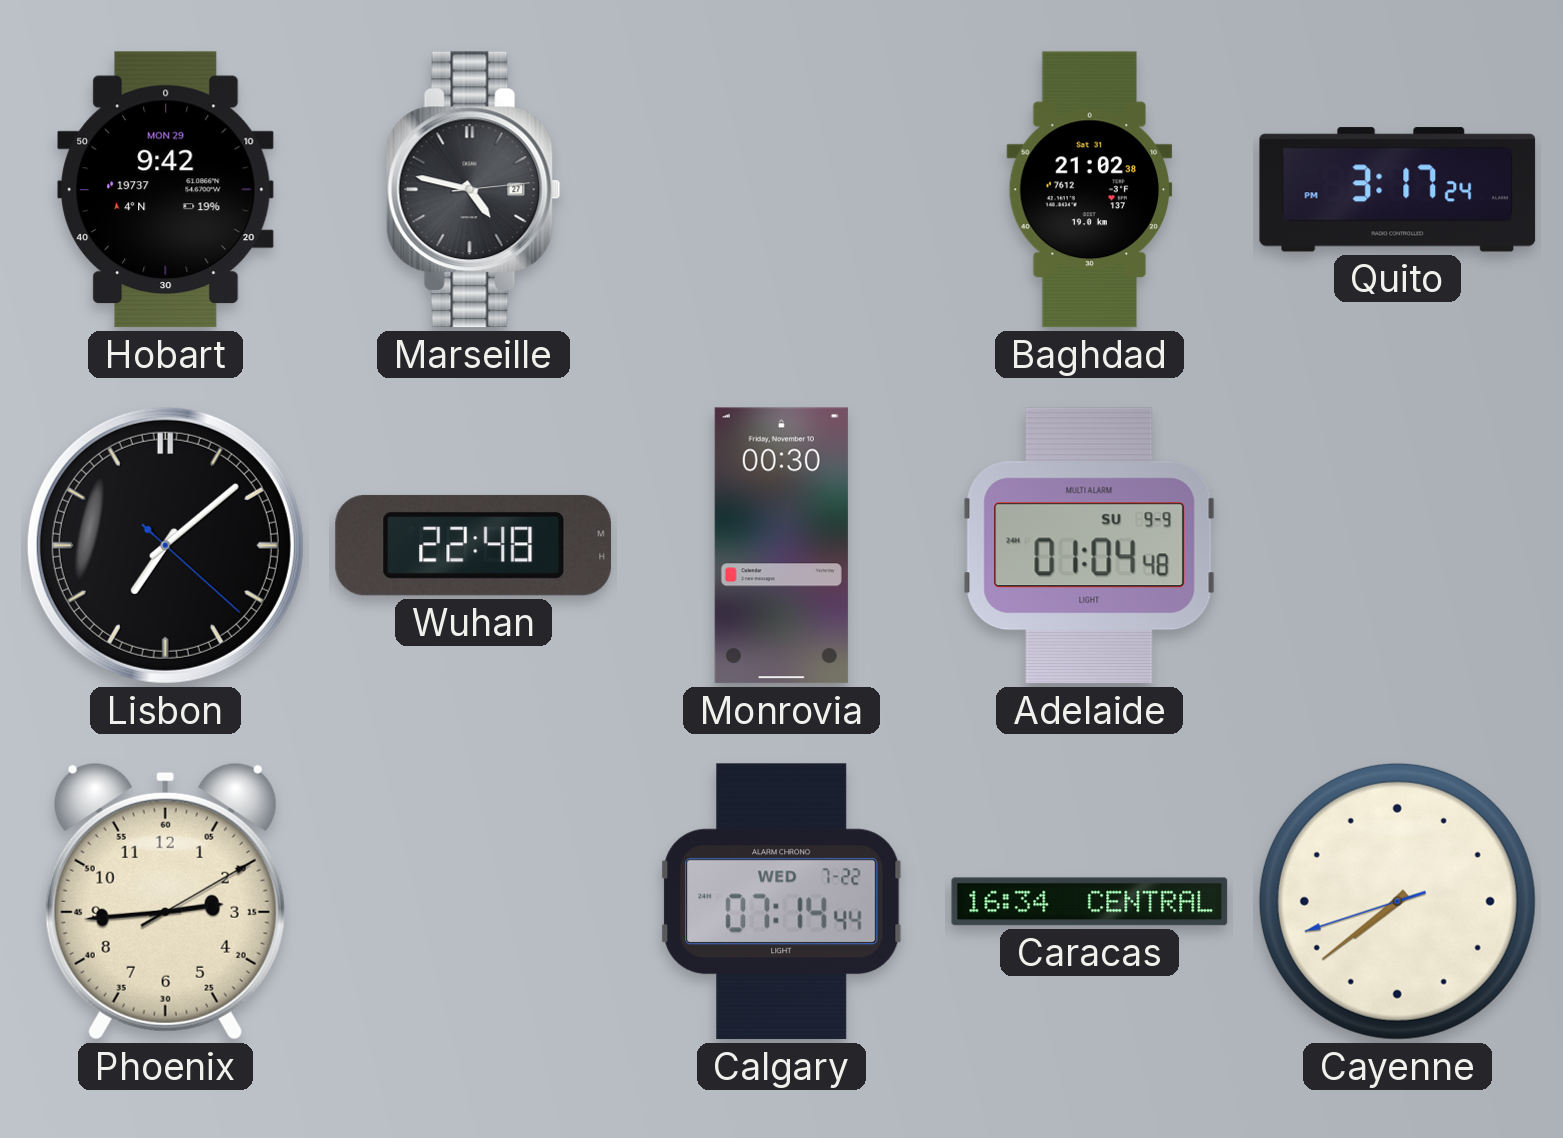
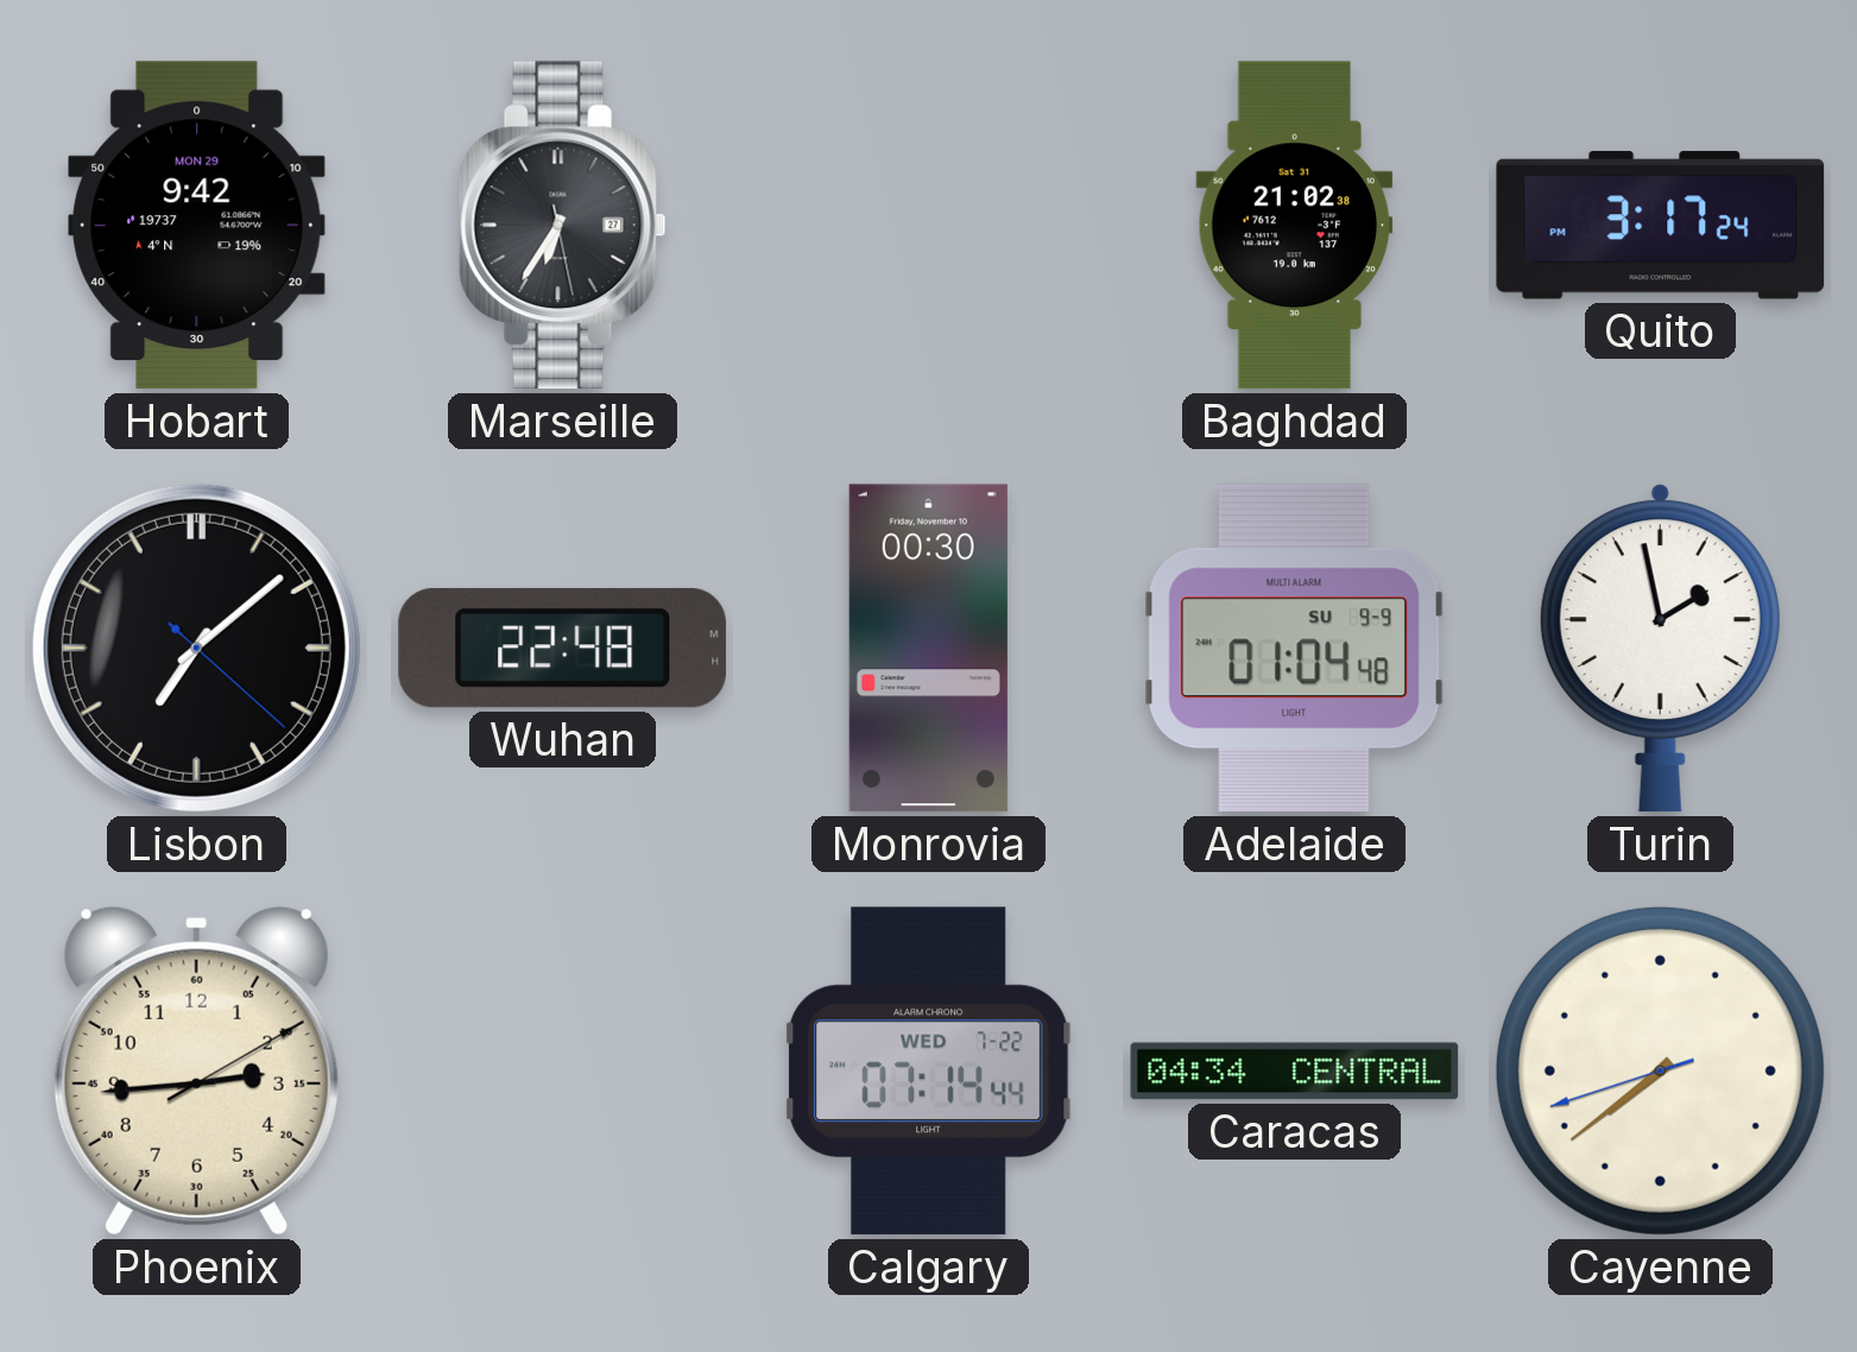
Marseille: 4:47 -> 6:35
Turin: none -> 1:58
Caracas: 16:34 -> 04:34
